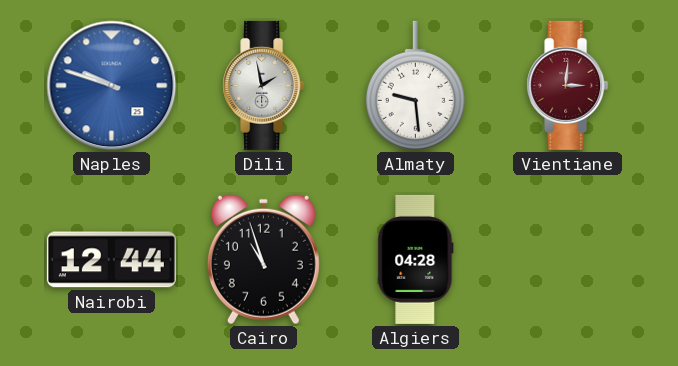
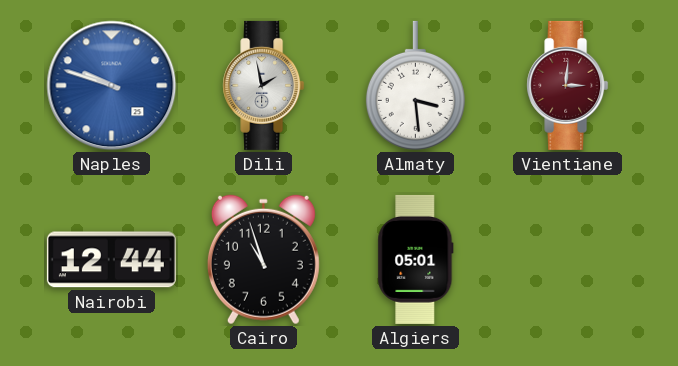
Almaty: 9:29 -> 3:29
Algiers: 04:28 -> 05:01
